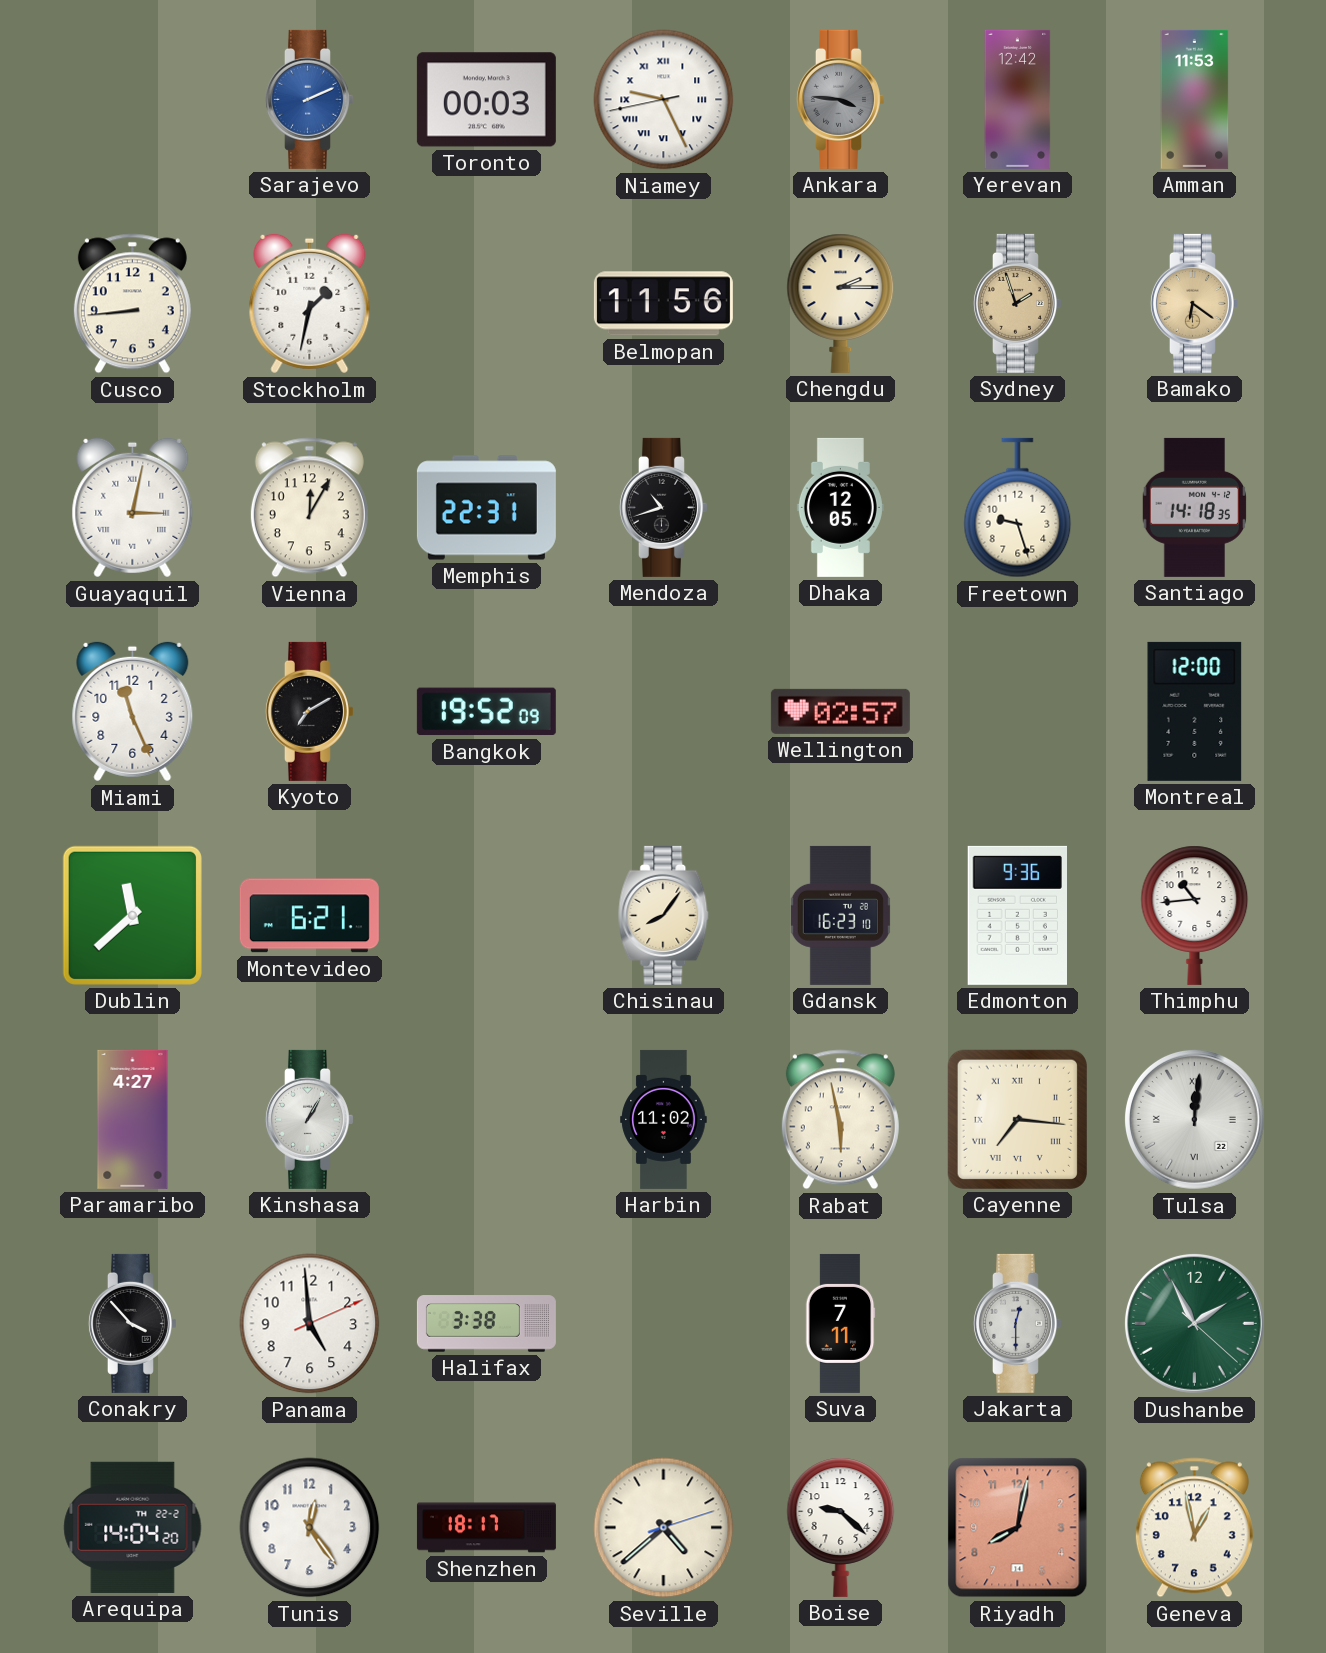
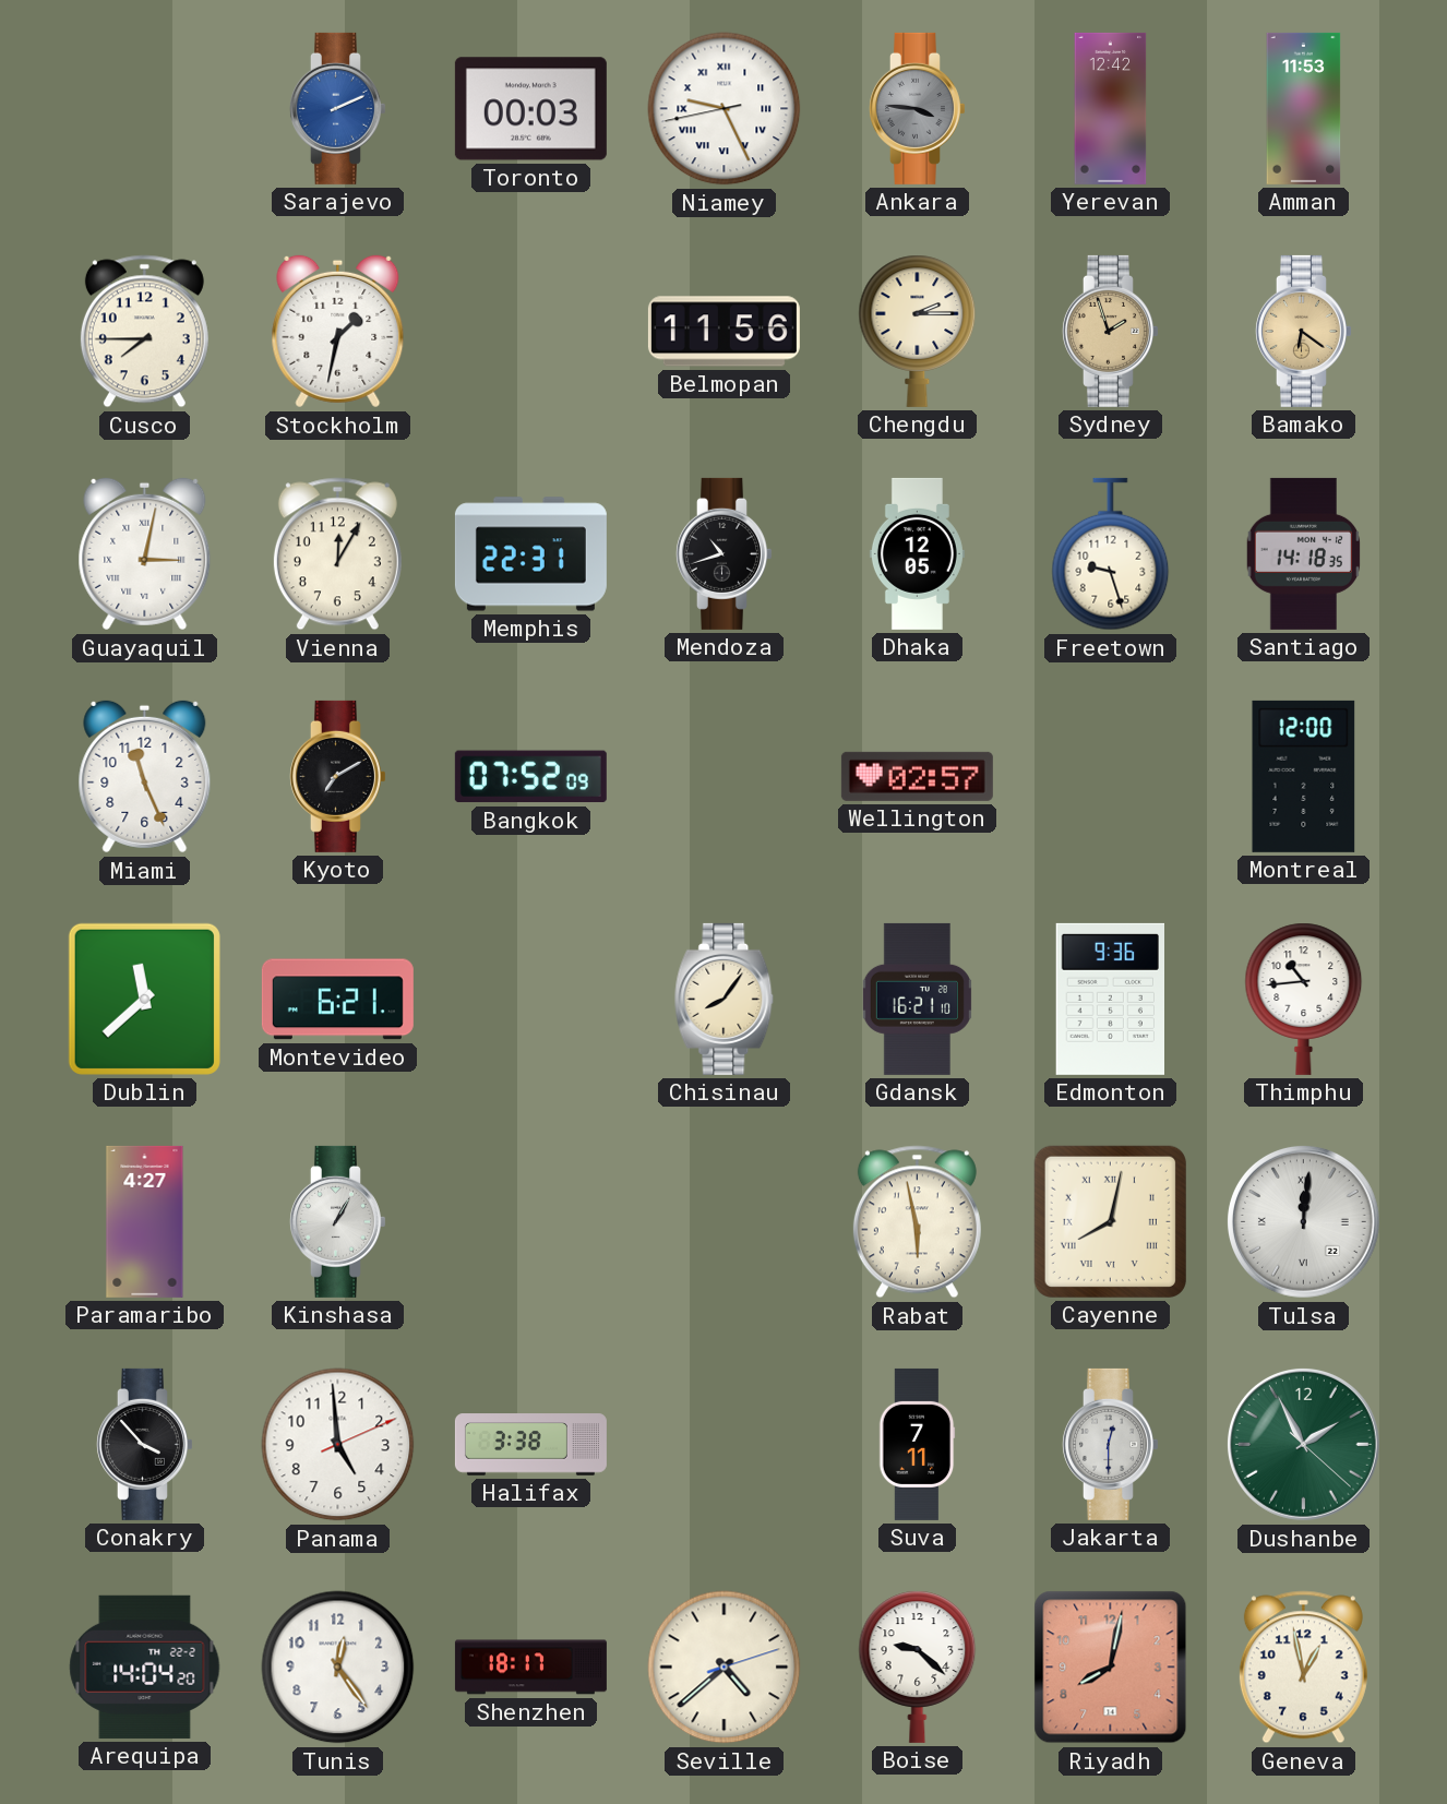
Cusco: 8:44 -> 7:45
Bangkok: 19:52 -> 07:52
Gdansk: 16:23 -> 16:21
Harbin: 11:02 -> none
Cayenne: 7:16 -> 8:02
